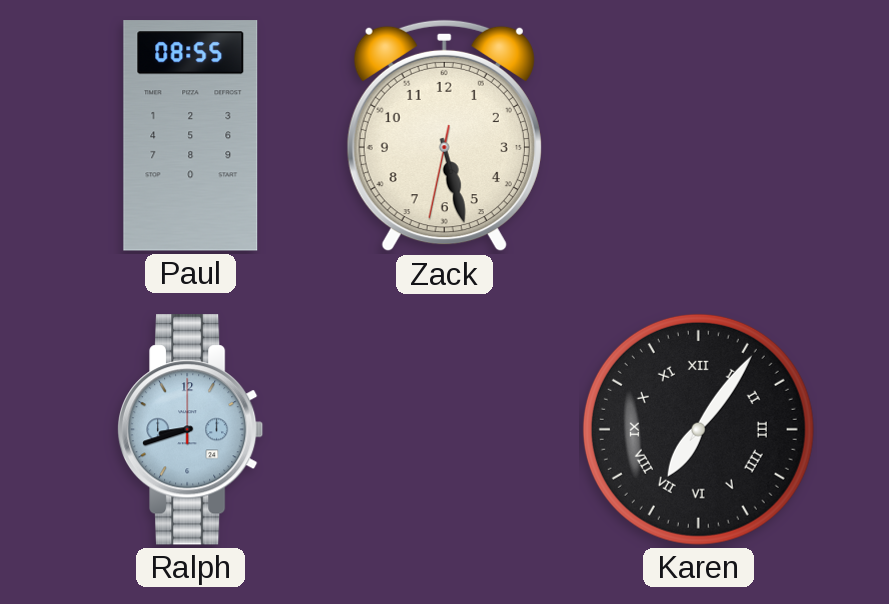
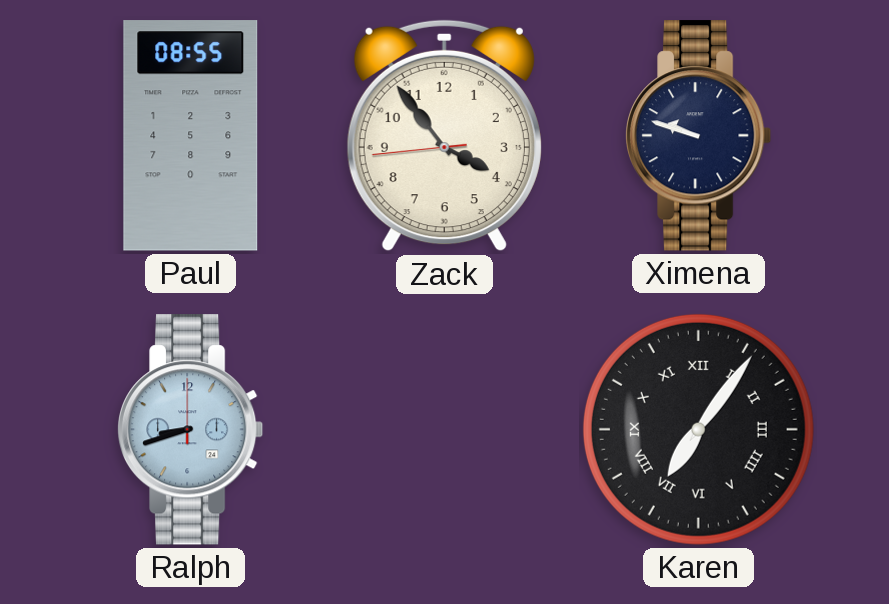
Zack: 5:27 -> 3:53
Ximena: none -> 9:48
